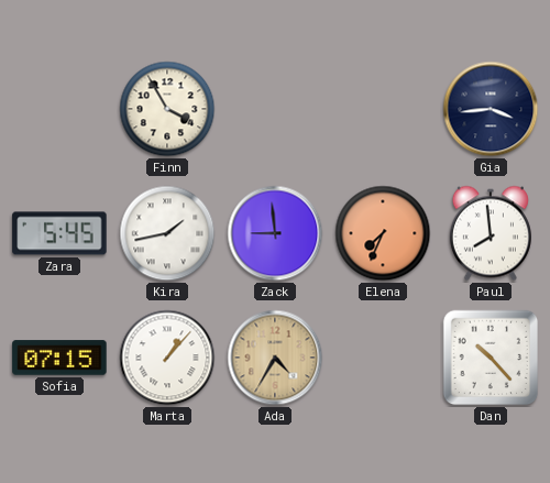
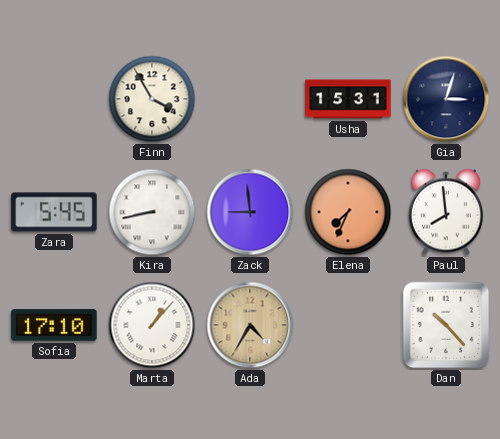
Usha: none -> 15:31
Gia: 3:44 -> 3:03
Kira: 1:43 -> 8:43
Sofia: 07:15 -> 17:10
